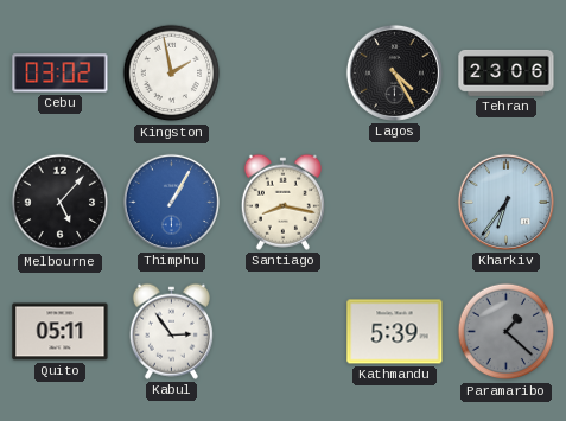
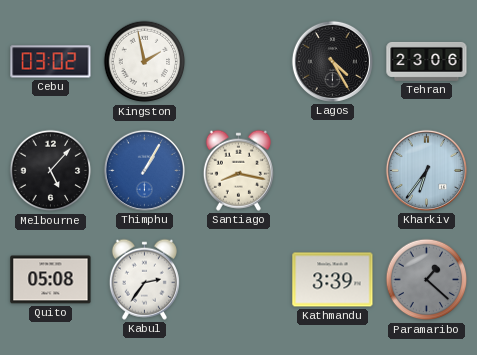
Quito: 05:11 -> 05:08
Kabul: 2:54 -> 2:36
Kathmandu: 5:39 -> 3:39
